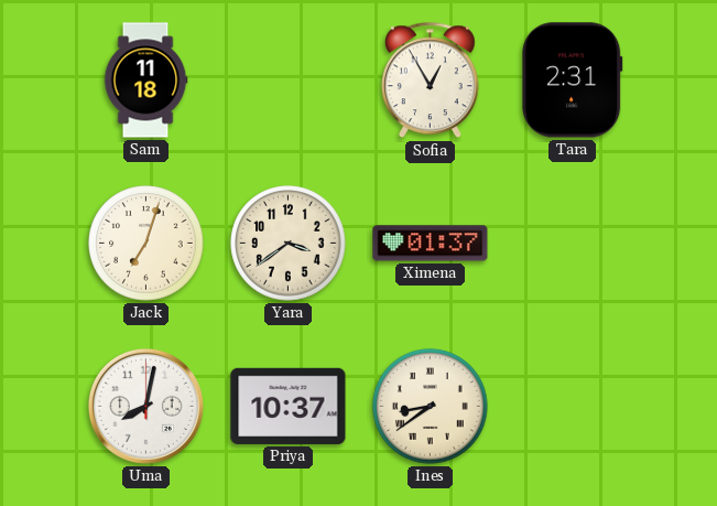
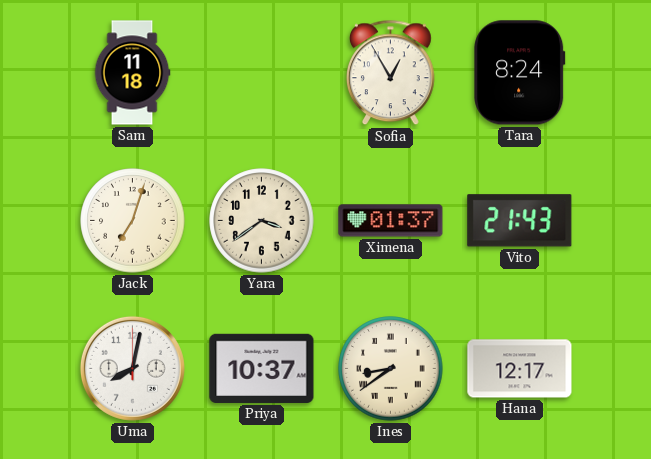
Tara: 2:31 -> 8:24
Vito: none -> 21:43
Hana: none -> 12:17
